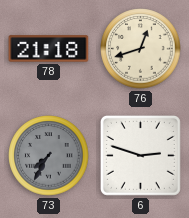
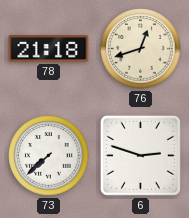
73: 7:35 -> 7:38
73 dial: grey -> white
